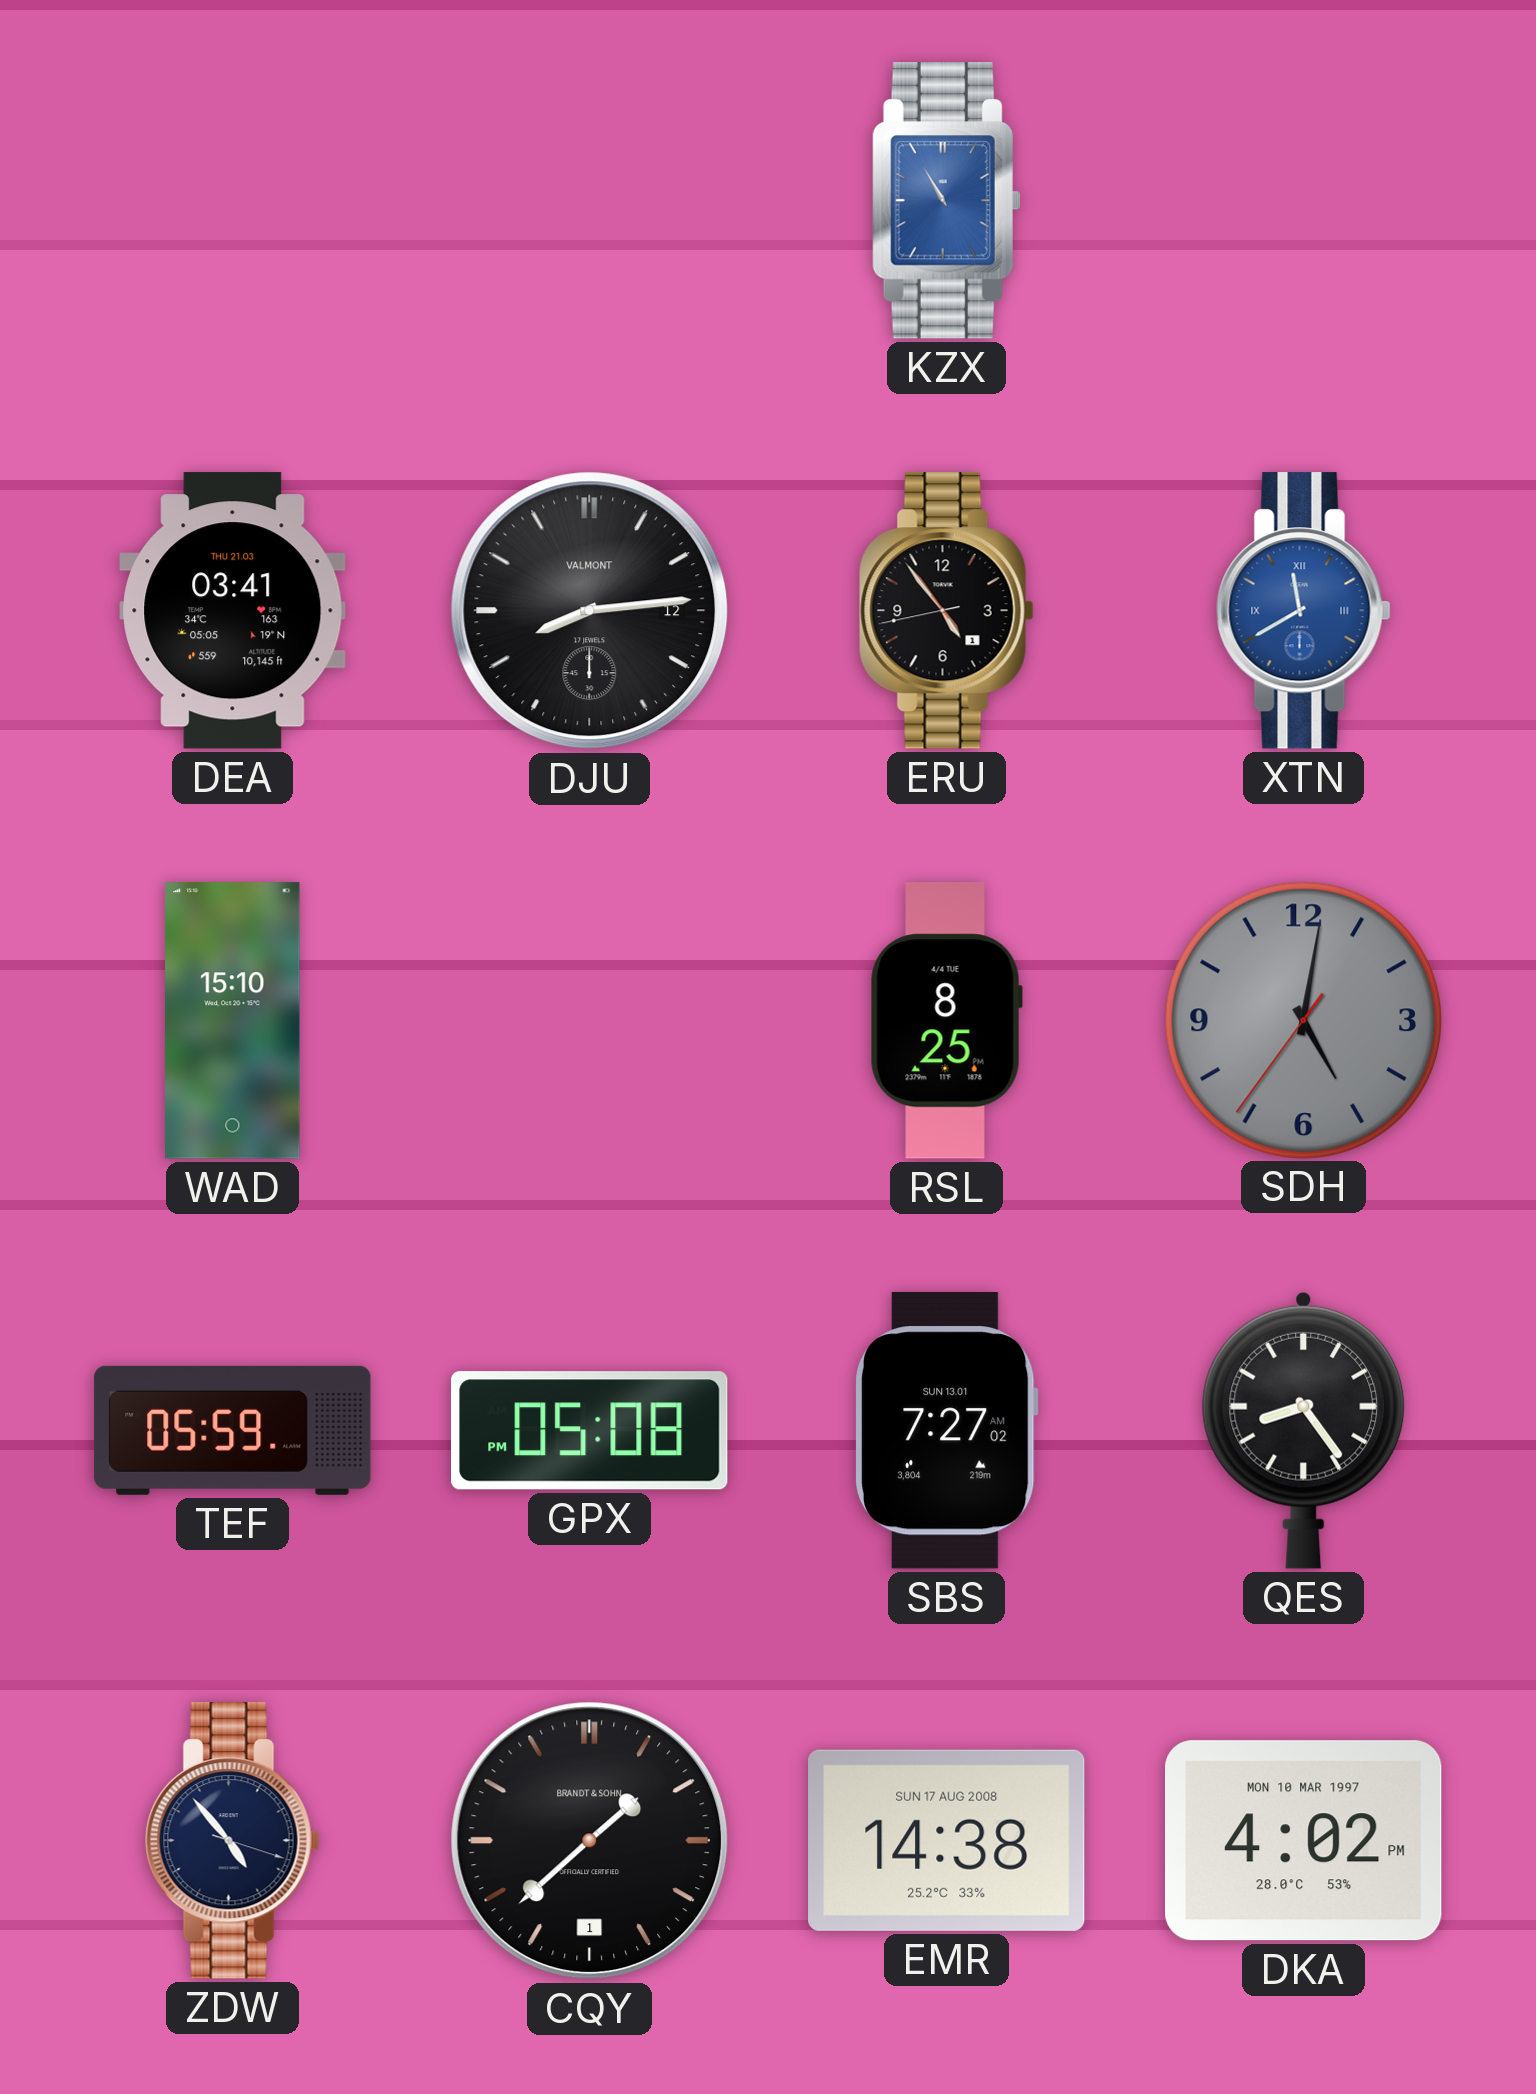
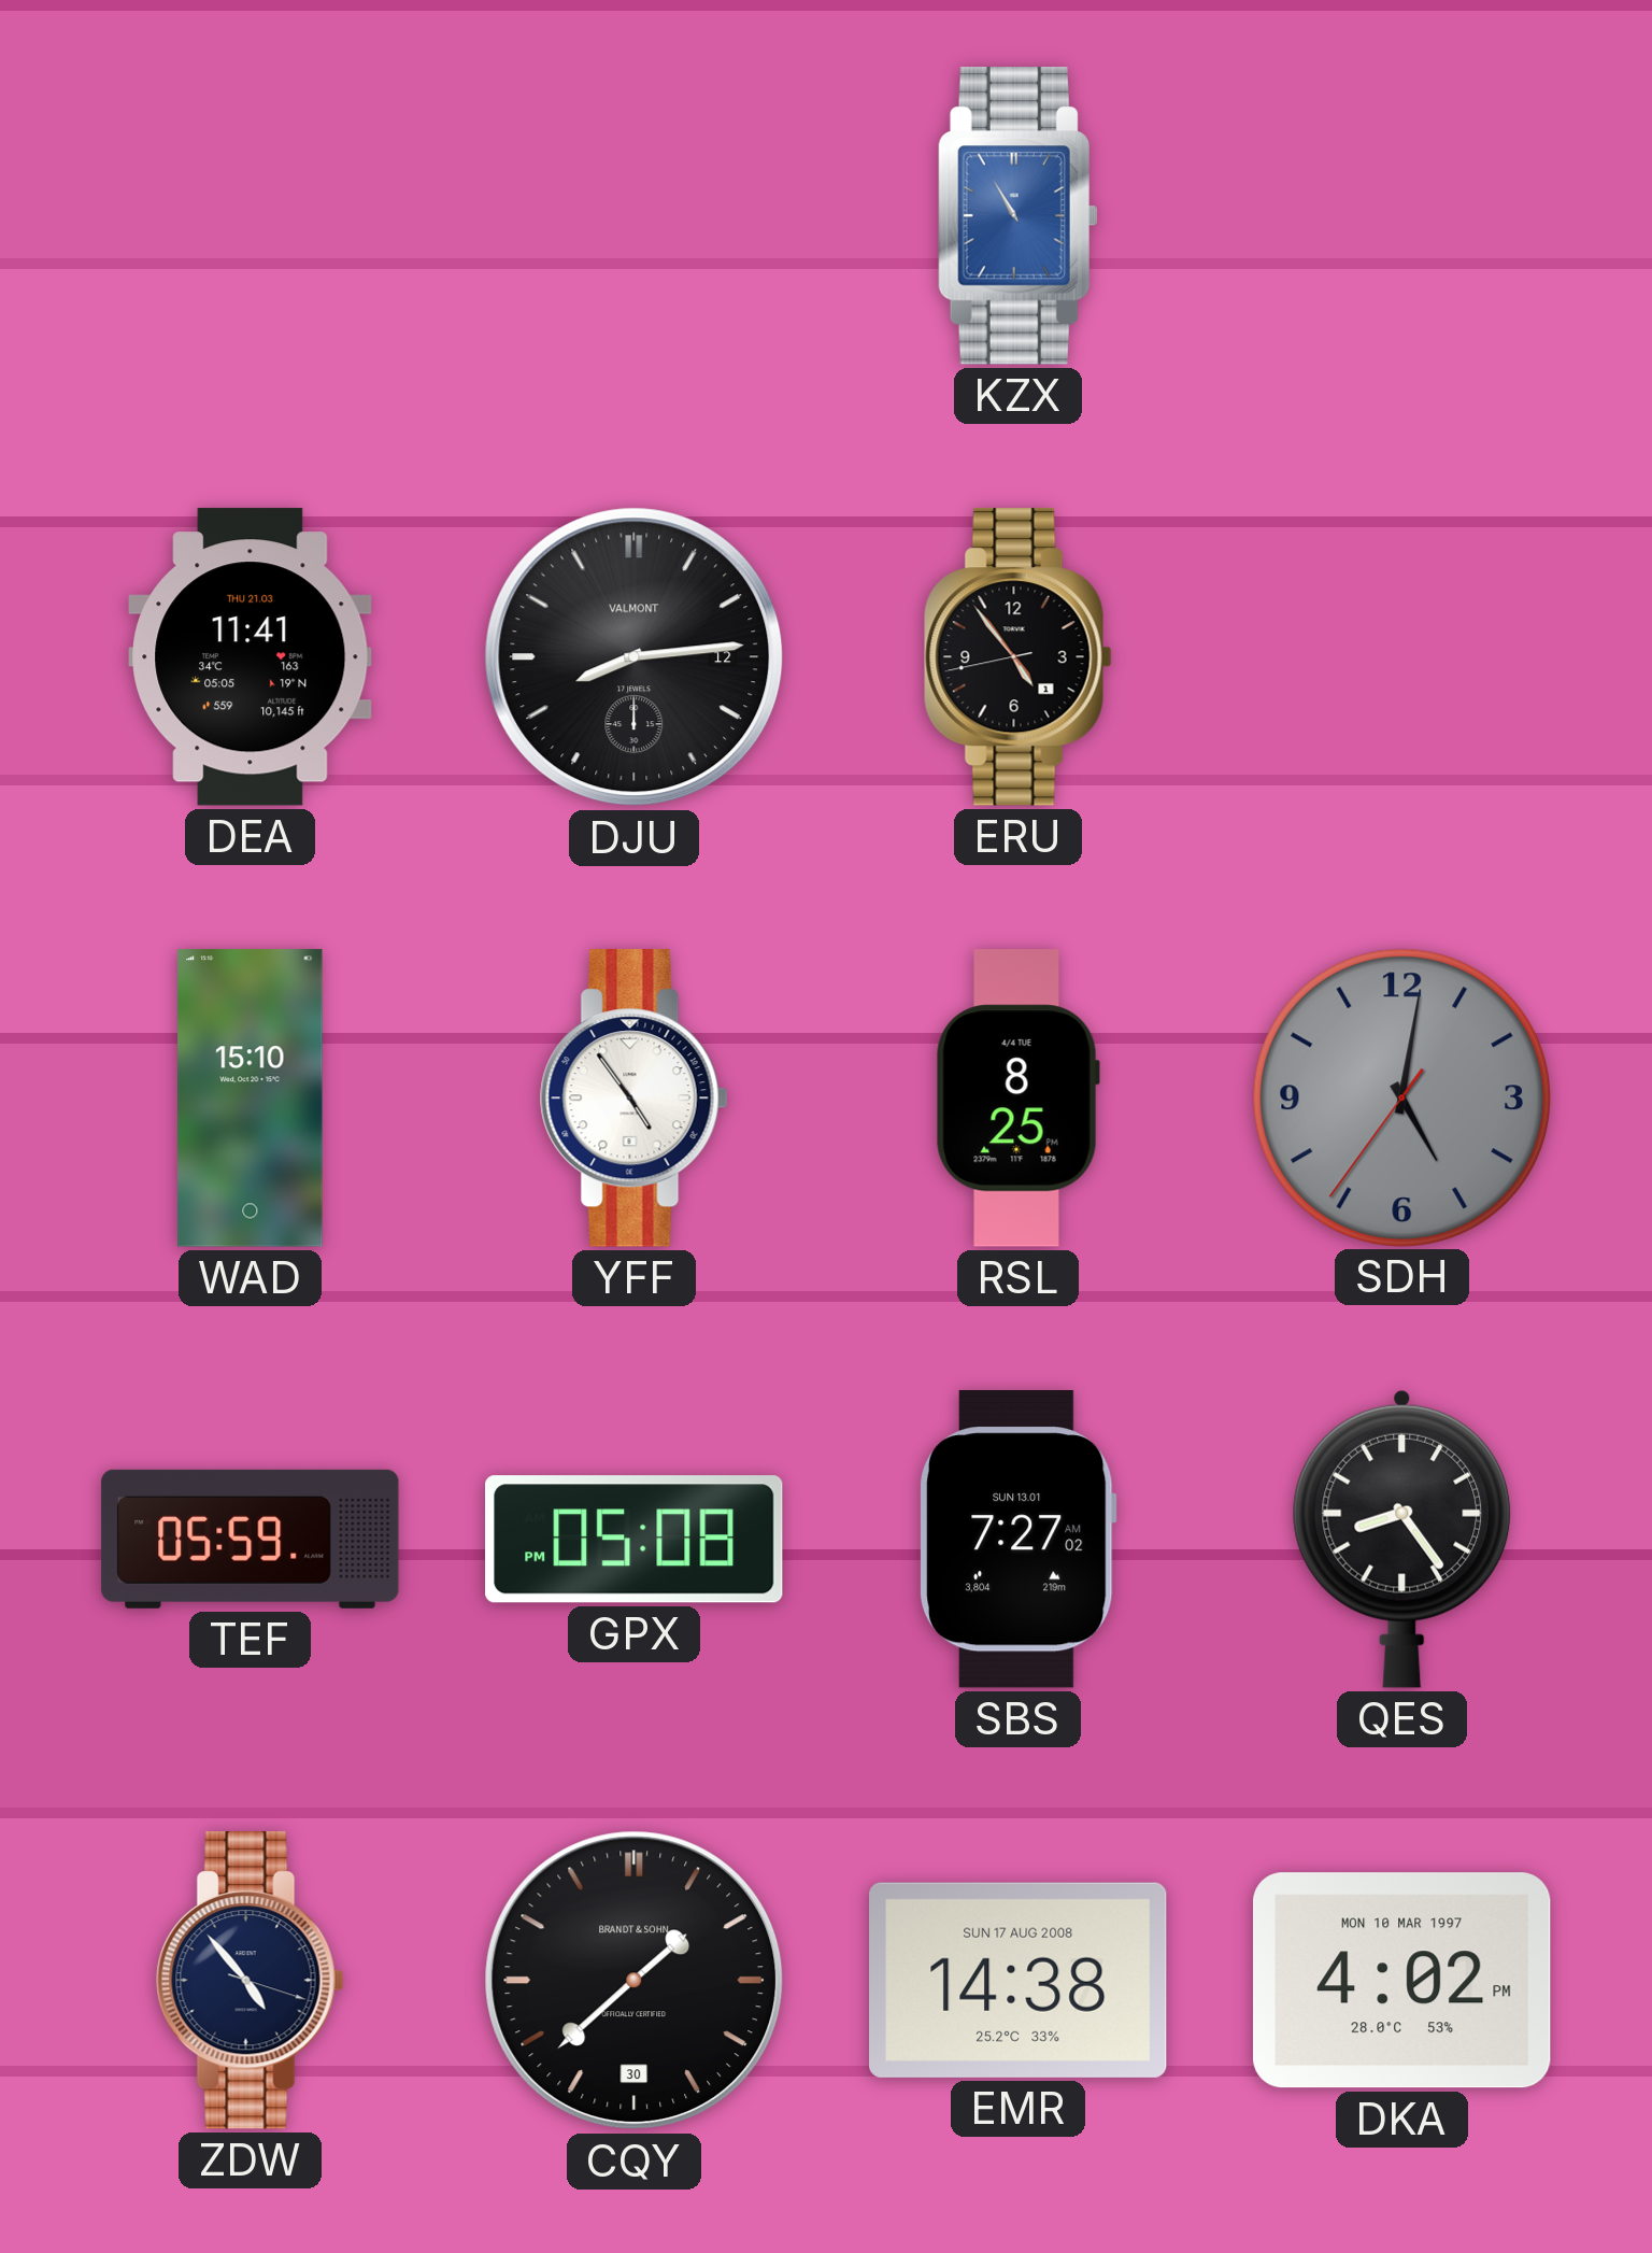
DEA: 03:41 -> 11:41
XTN: 11:40 -> none
YFF: none -> 4:54
CQY date: 1 -> 30
